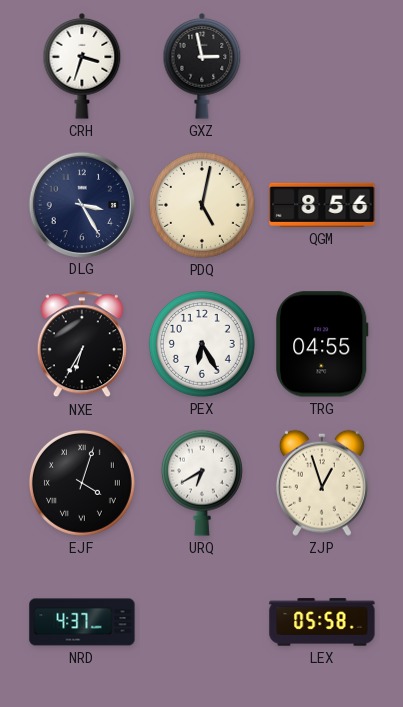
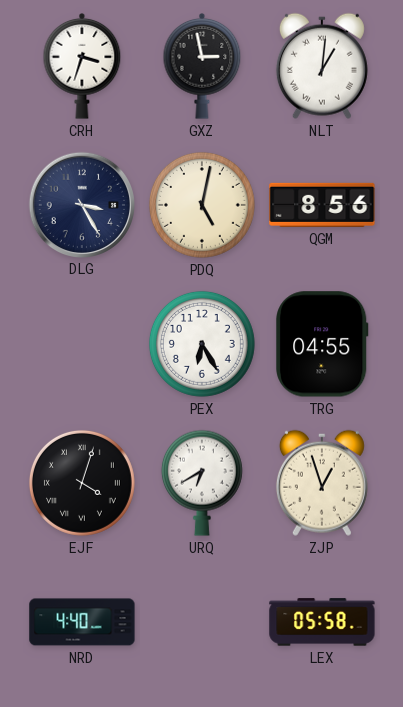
NLT: none -> 1:01
NXE: 6:35 -> none
NRD: 4:37 -> 4:40
